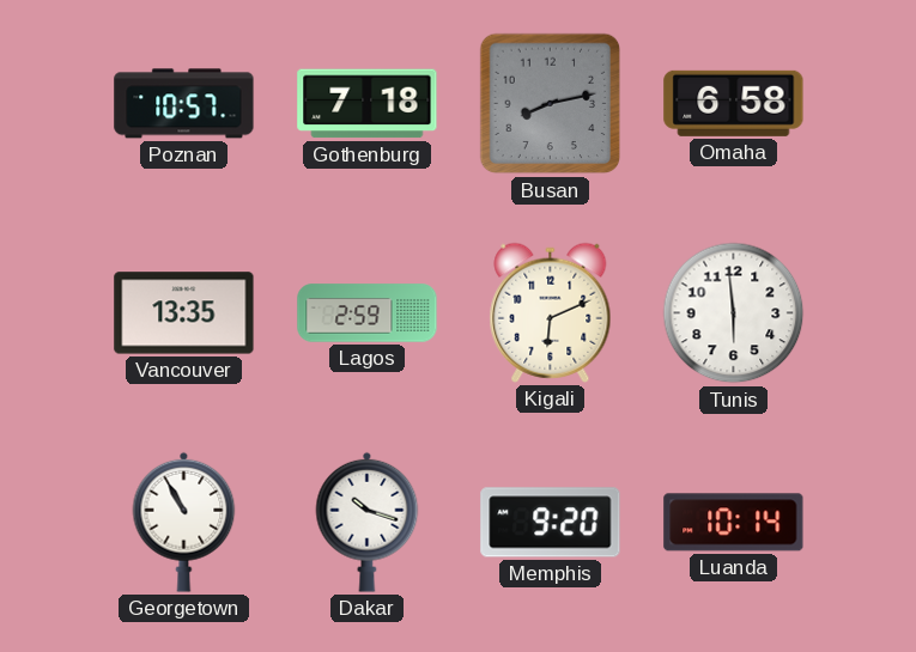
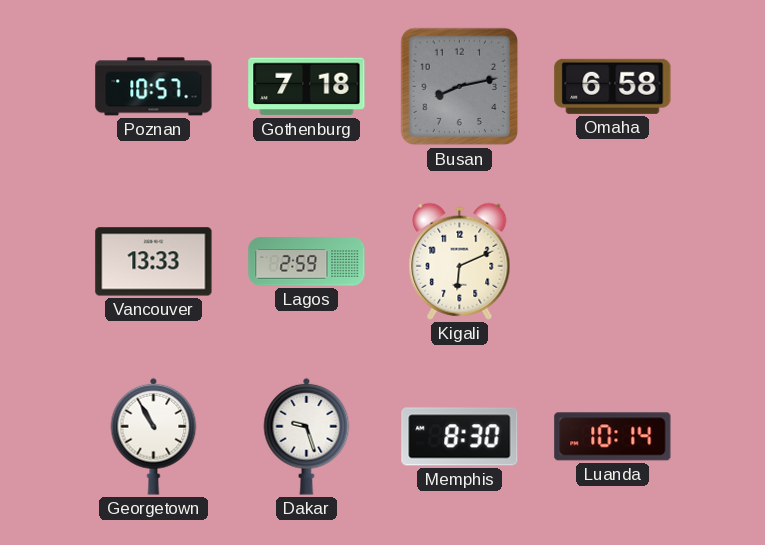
Vancouver: 13:35 -> 13:33
Tunis: 5:59 -> none
Dakar: 10:18 -> 9:27
Memphis: 9:20 -> 8:30
